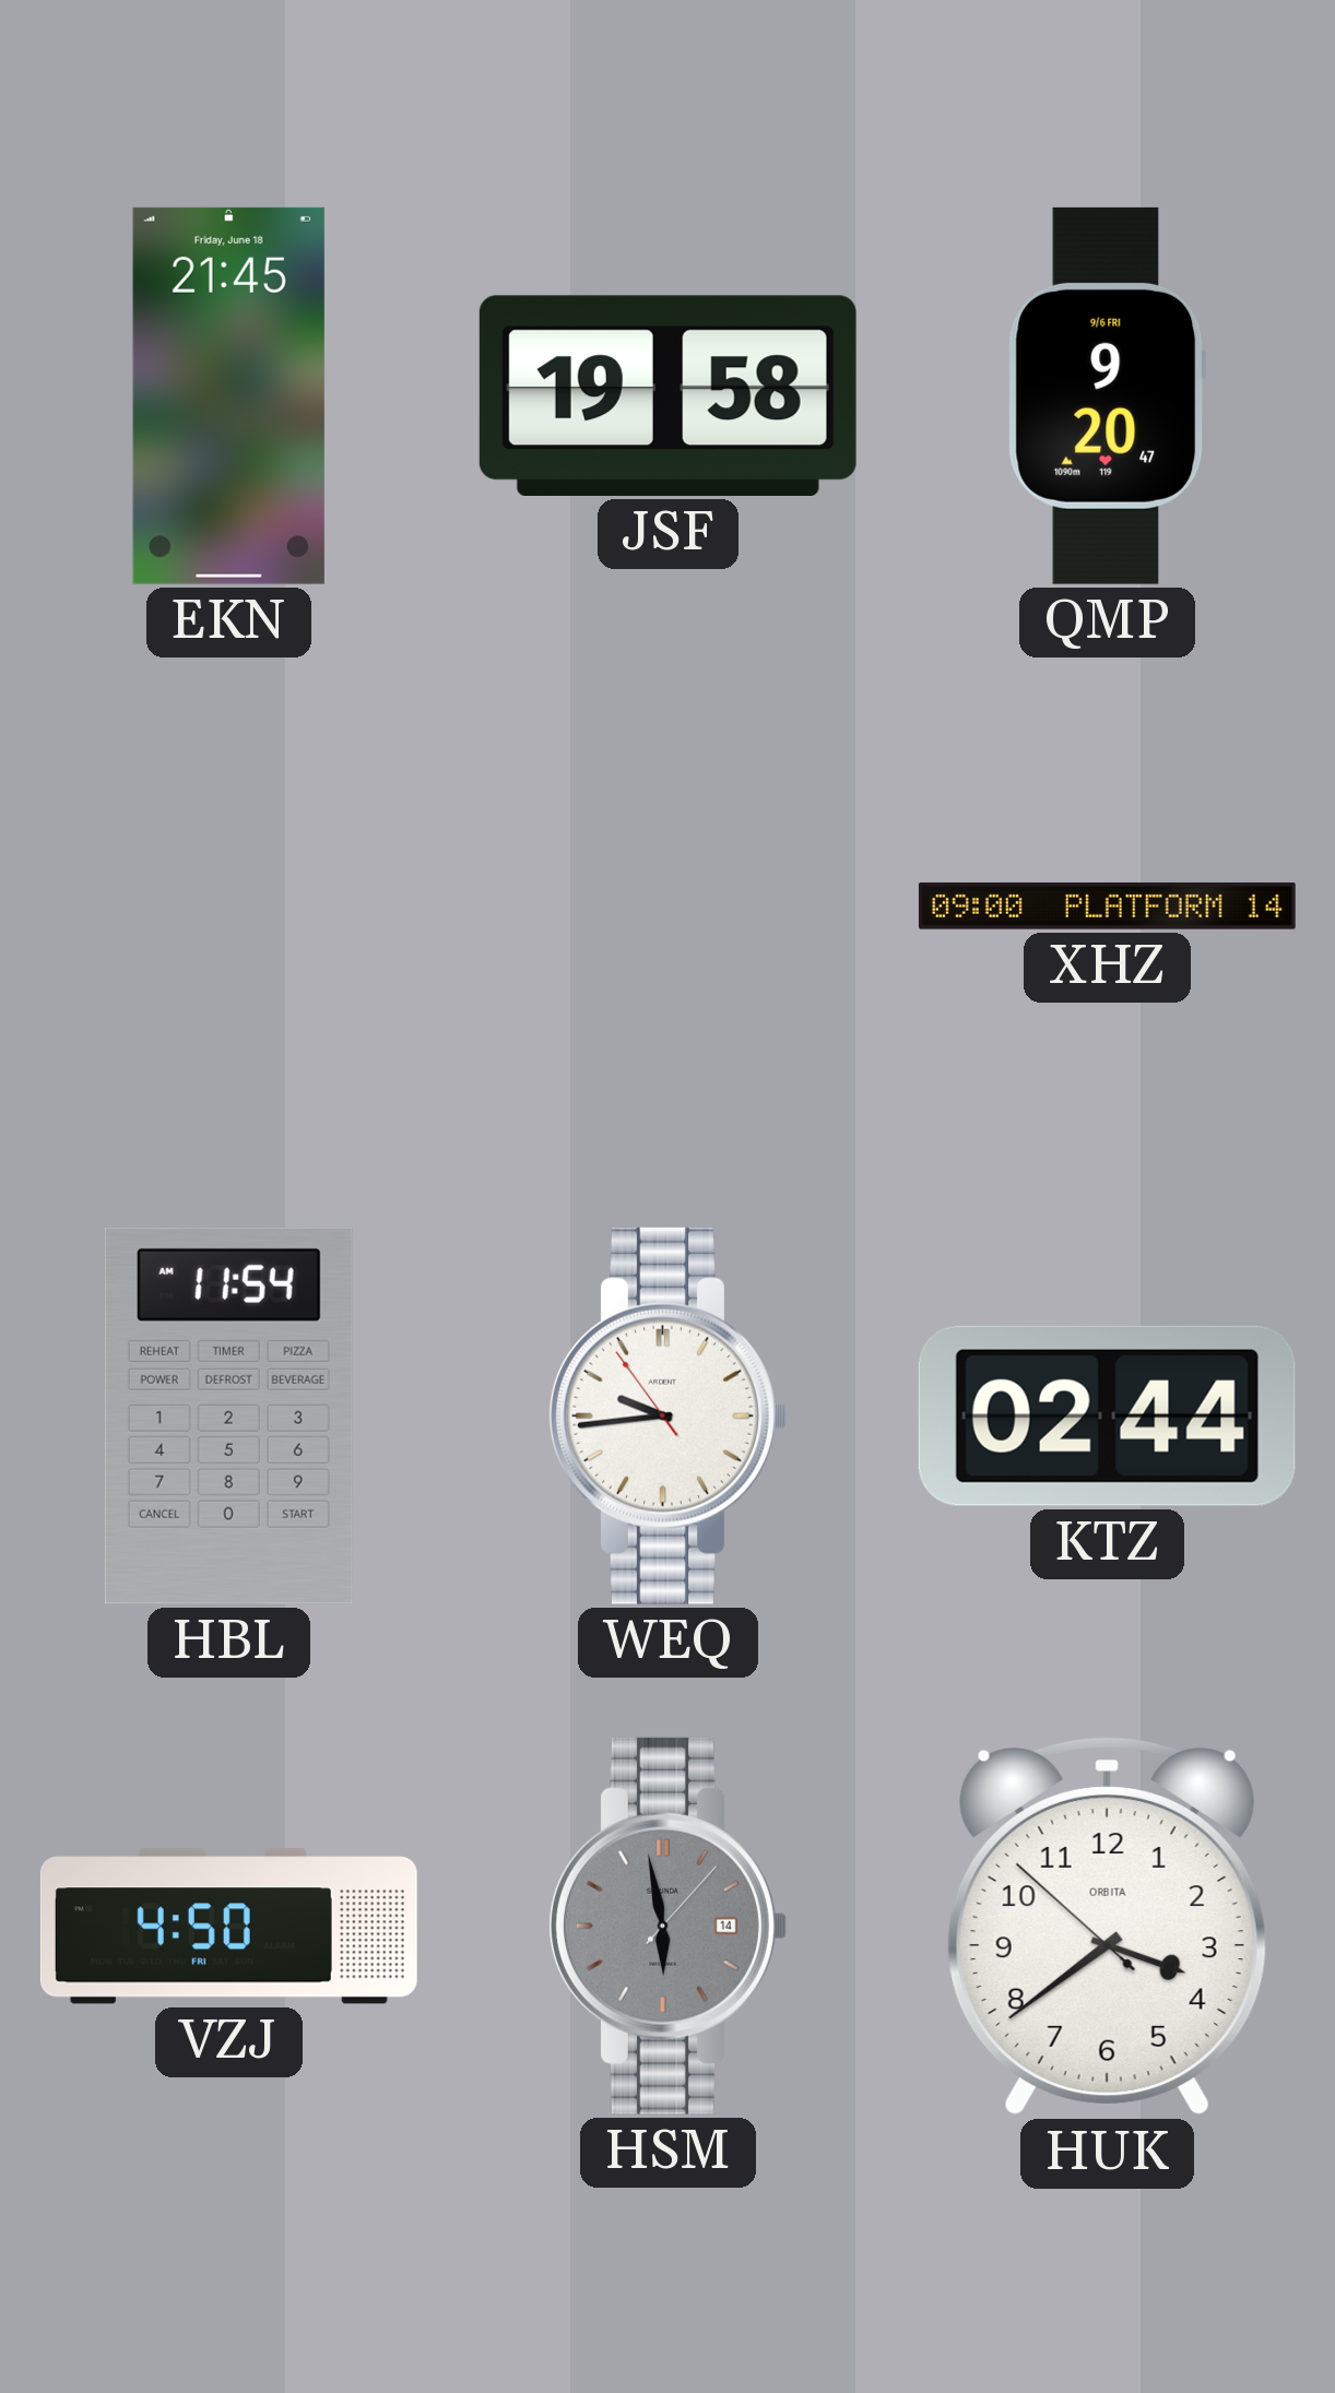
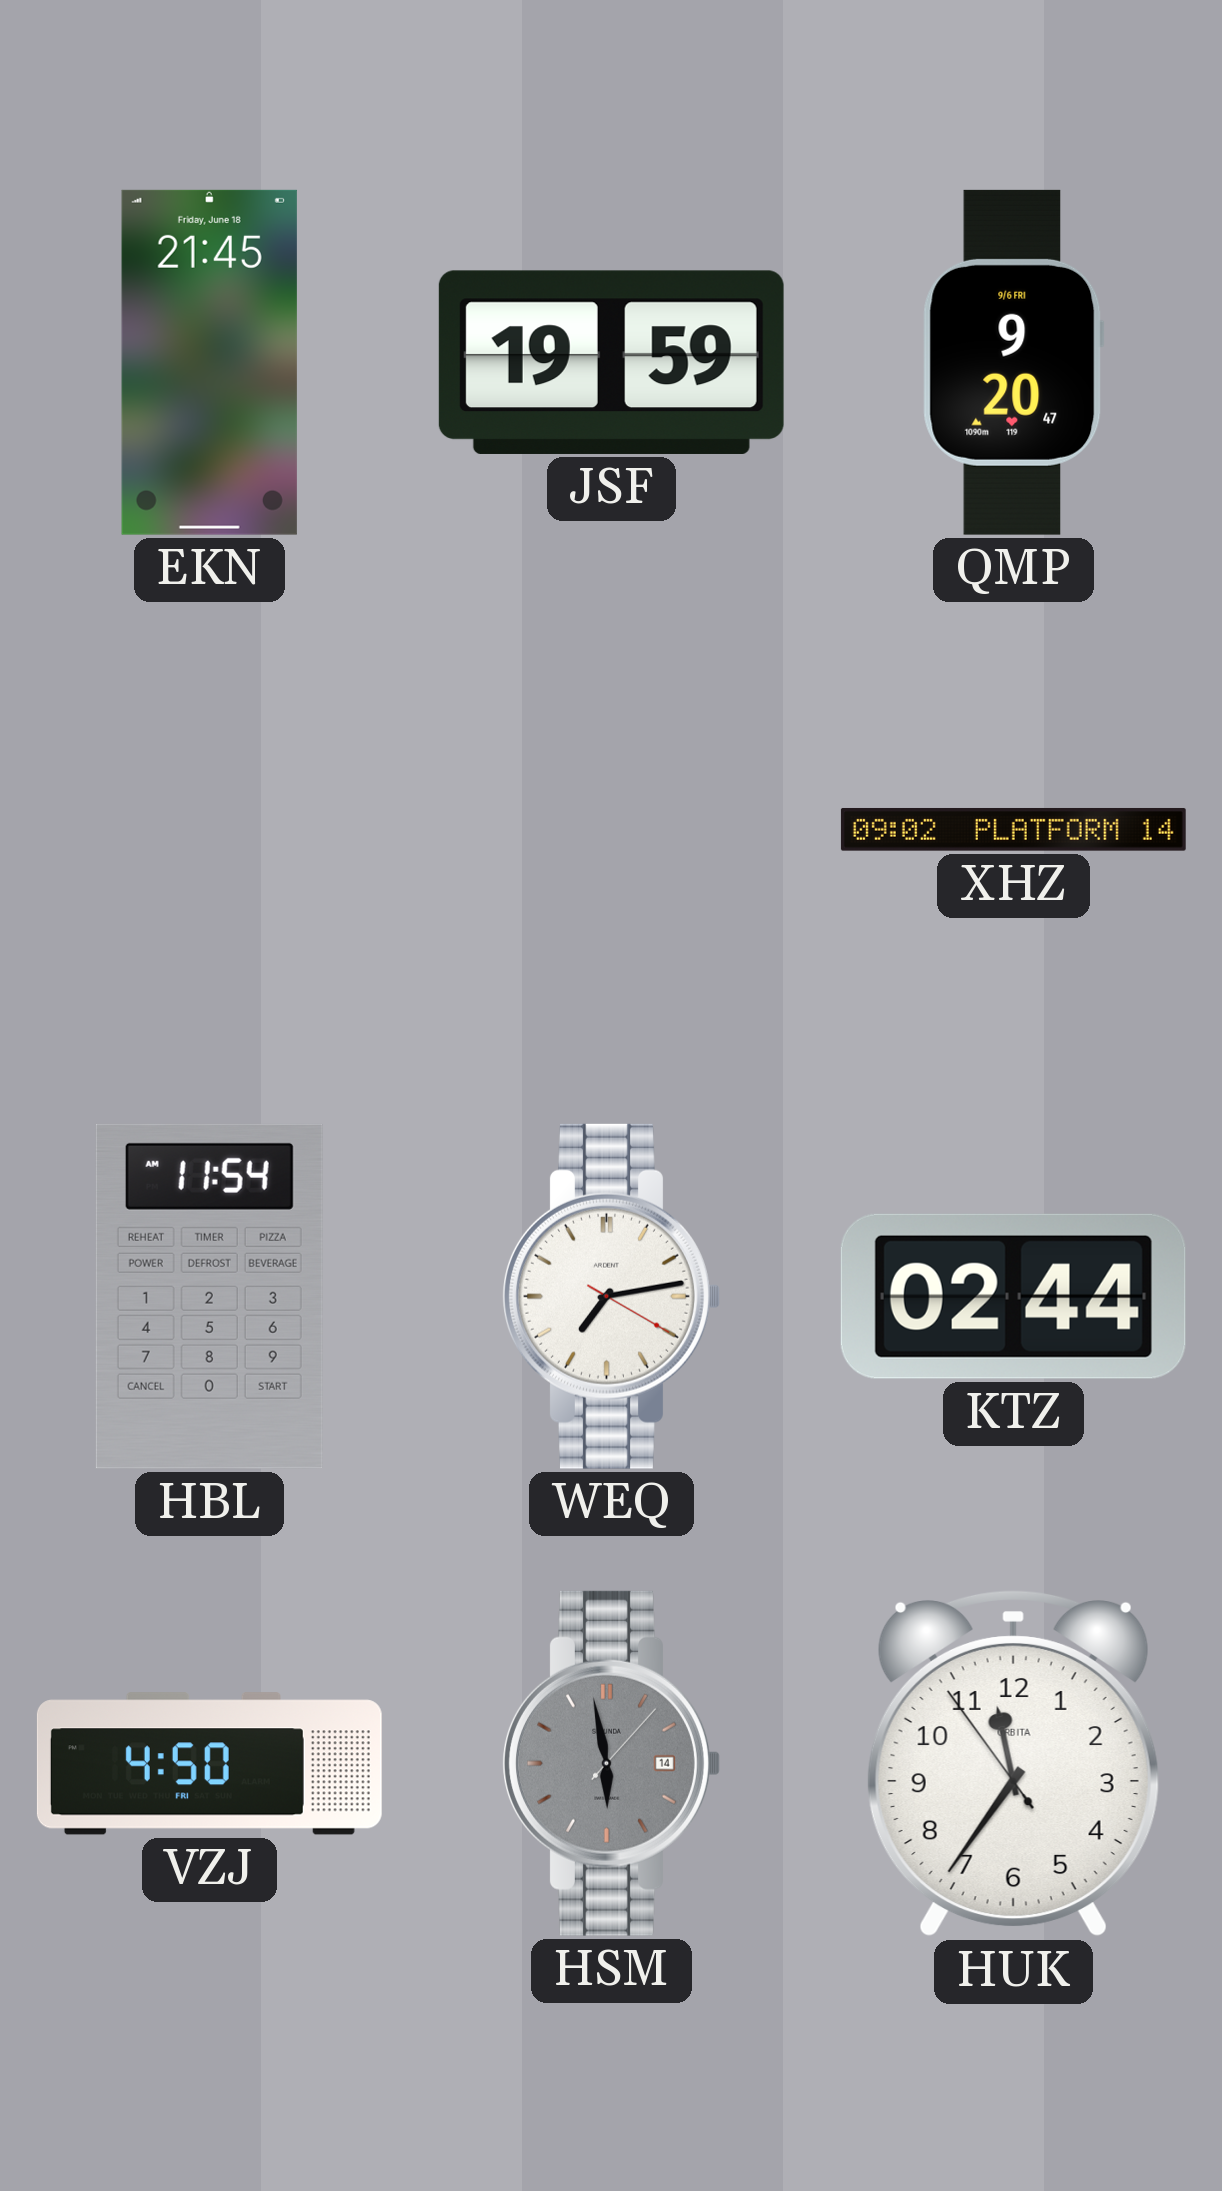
JSF: 19:58 -> 19:59
XHZ: 09:00 -> 09:02
WEQ: 9:43 -> 7:13
HUK: 3:38 -> 11:35
